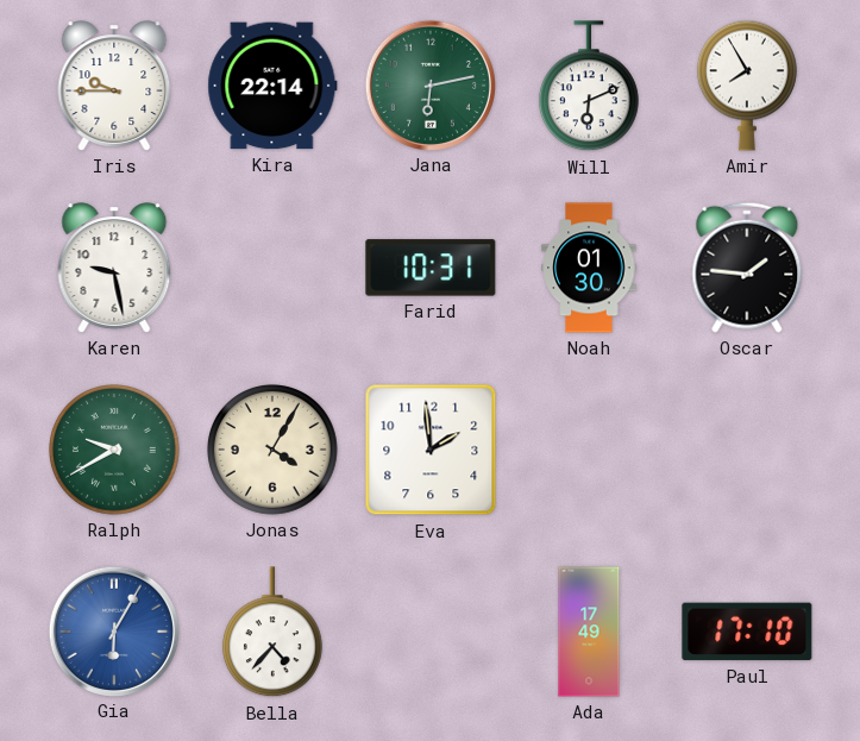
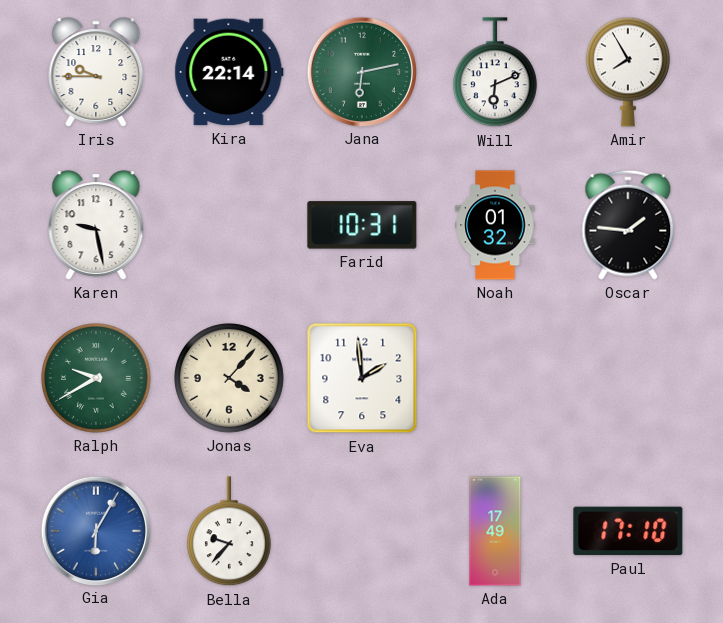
Noah: 01:30 -> 01:32
Jonas: 4:05 -> 4:07
Bella: 4:37 -> 9:37
